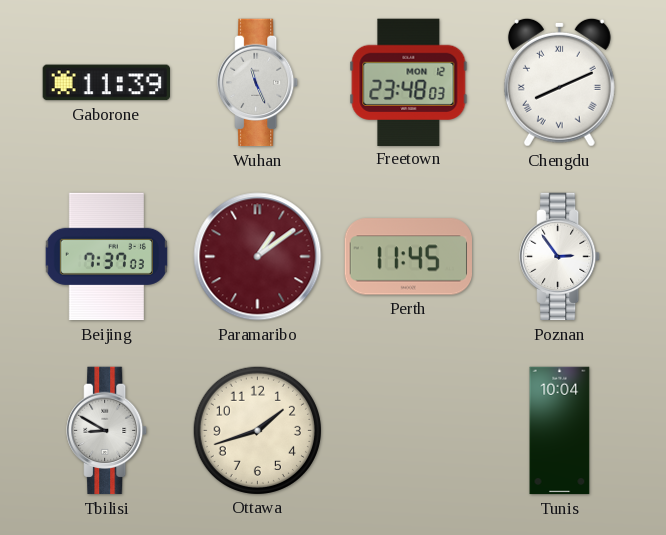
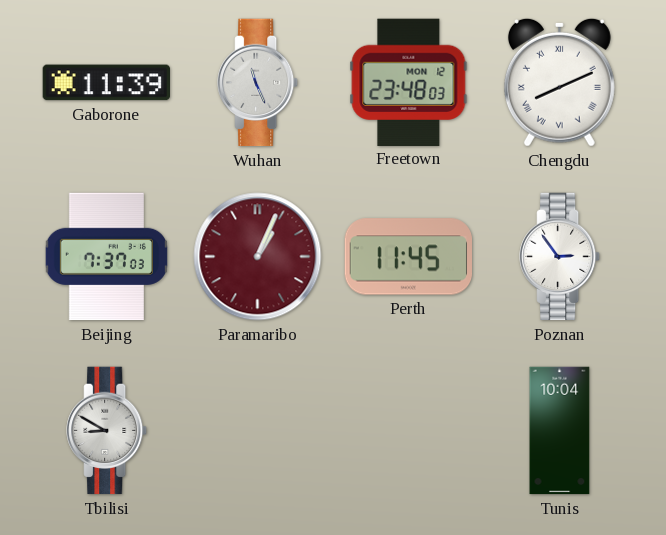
Paramaribo: 1:09 -> 1:04
Ottawa: 1:42 -> none
